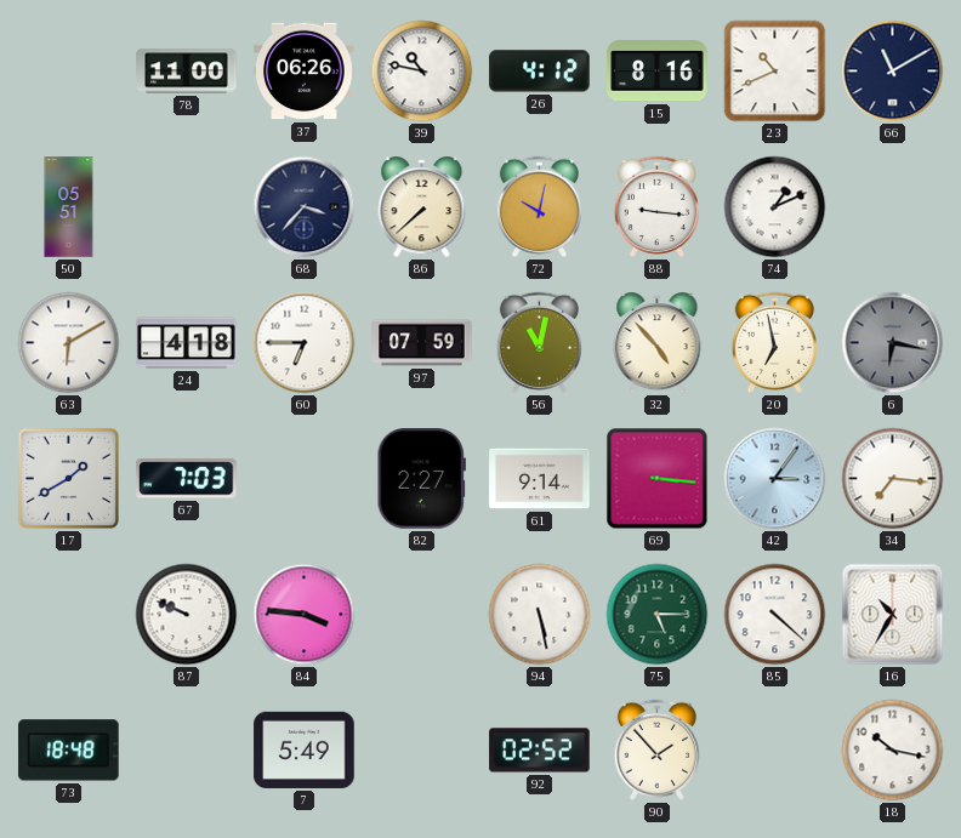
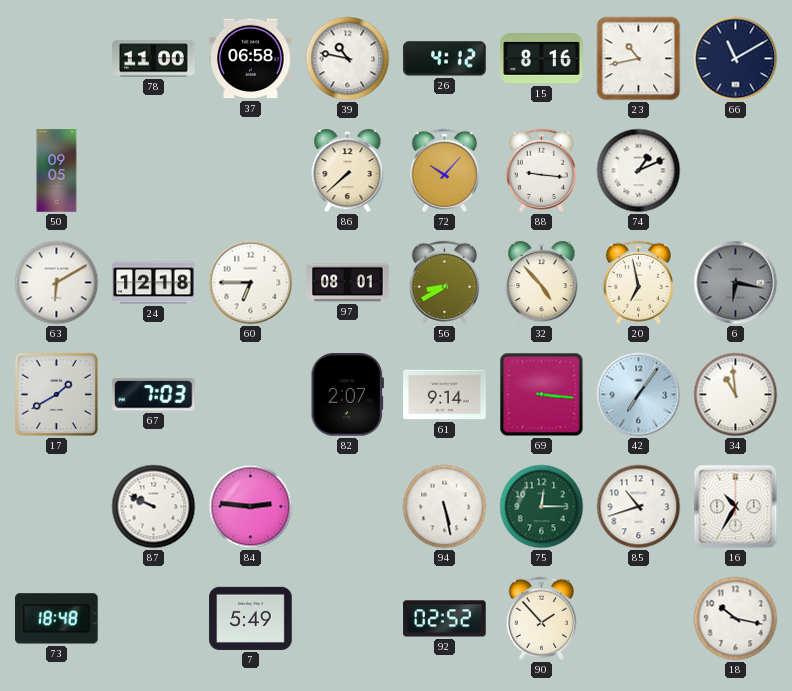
37: 06:26 -> 06:58
23: 10:41 -> 10:43
50: 05:51 -> 09:05
68: 3:37 -> none
72: 10:02 -> 10:07
24: 4:18 -> 12:18
97: 07:59 -> 08:01
56: 11:02 -> 8:40
82: 2:27 -> 2:07
42: 3:06 -> 7:06
34: 7:16 -> 10:59
84: 3:46 -> 2:46
75: 5:15 -> 12:15
85: 4:22 -> 10:42
